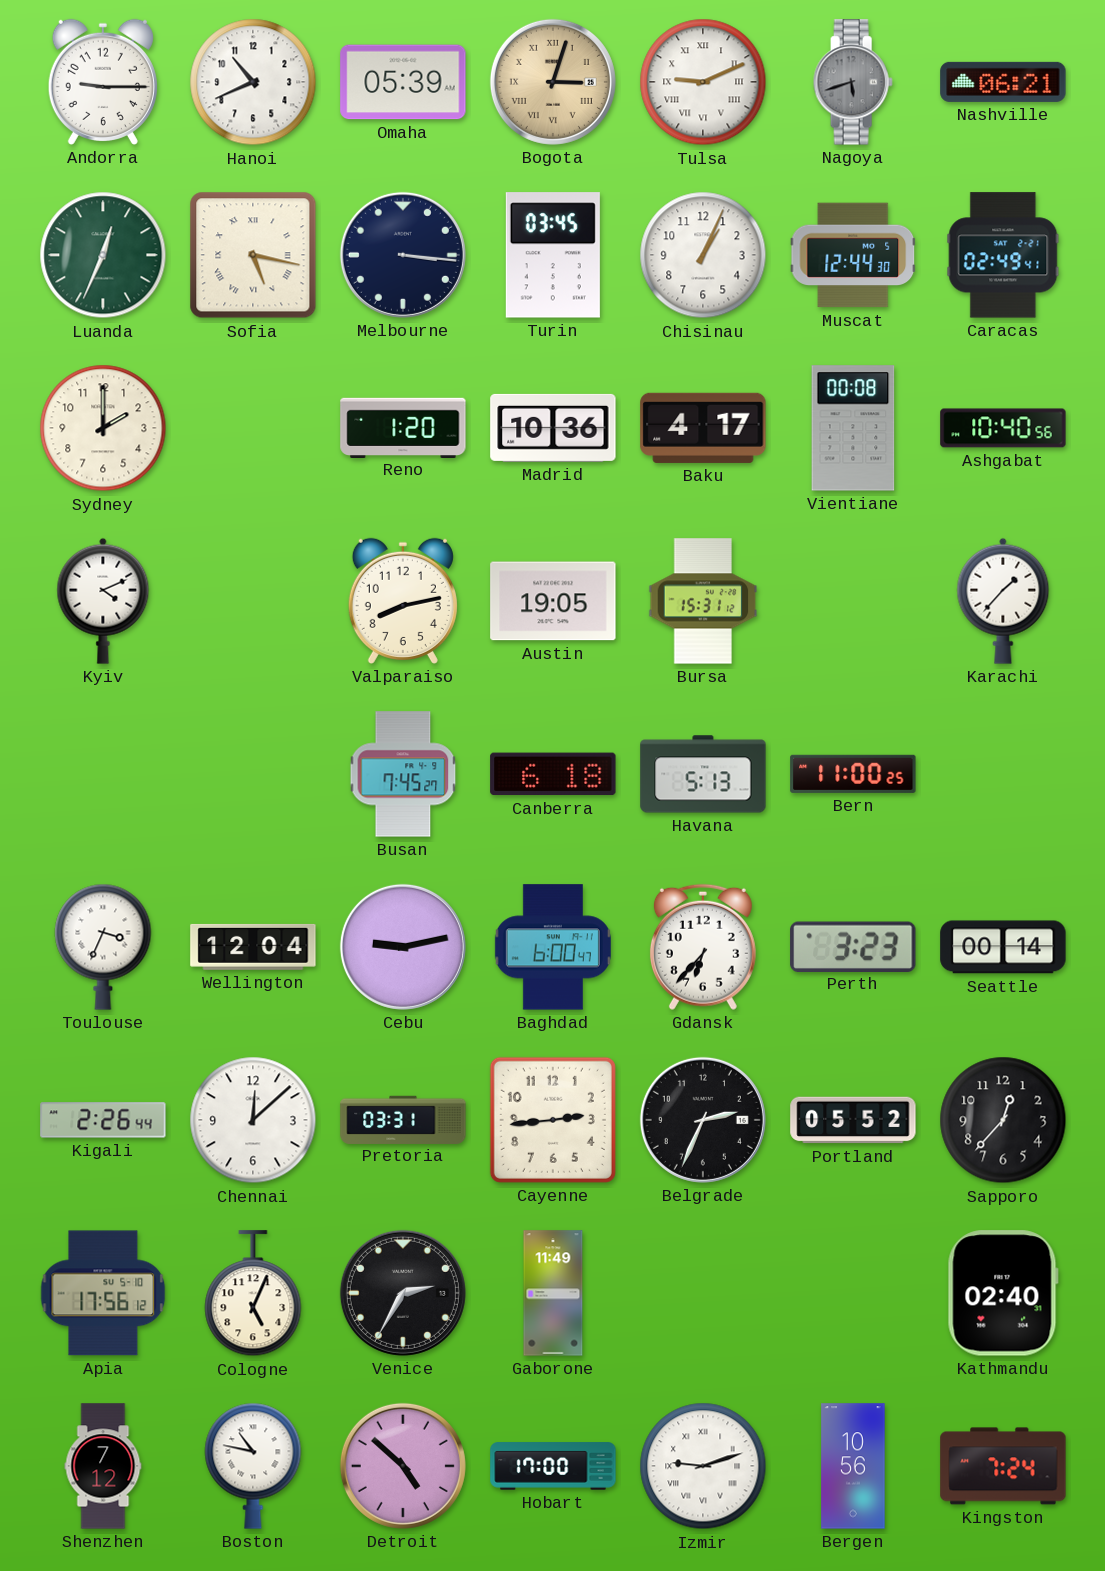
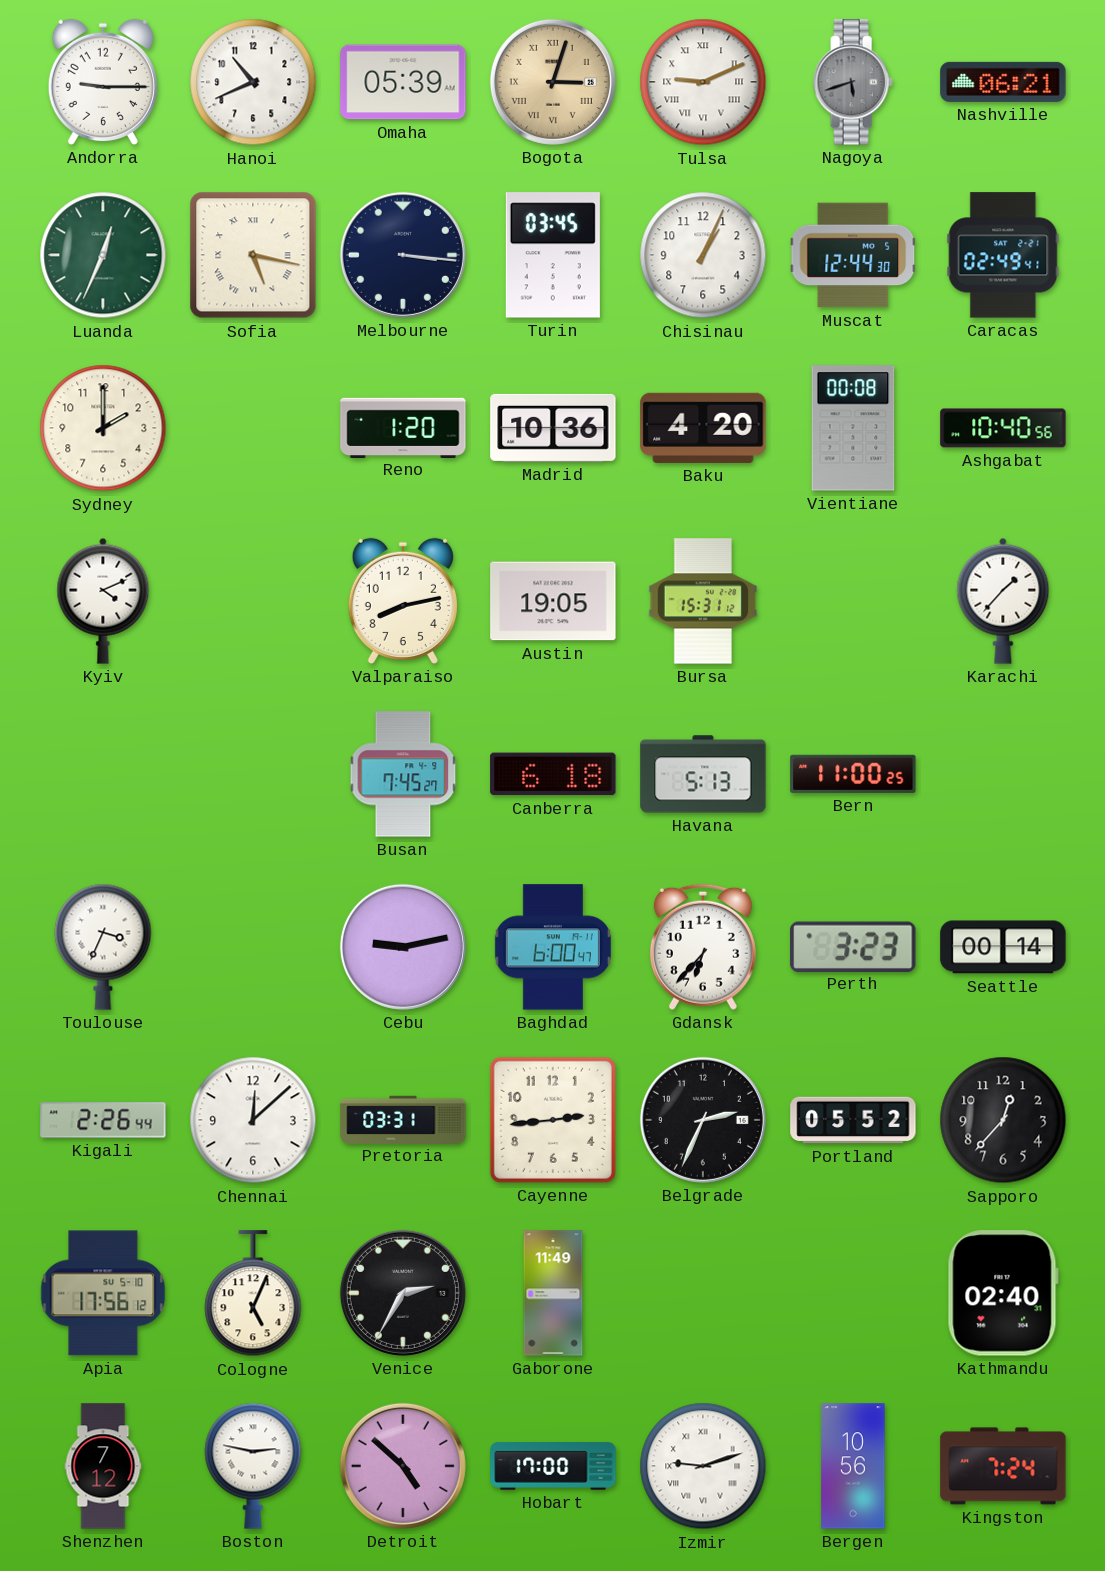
Baku: 4:17 -> 4:20
Wellington: 12:04 -> none
Boston: 10:47 -> 2:47
